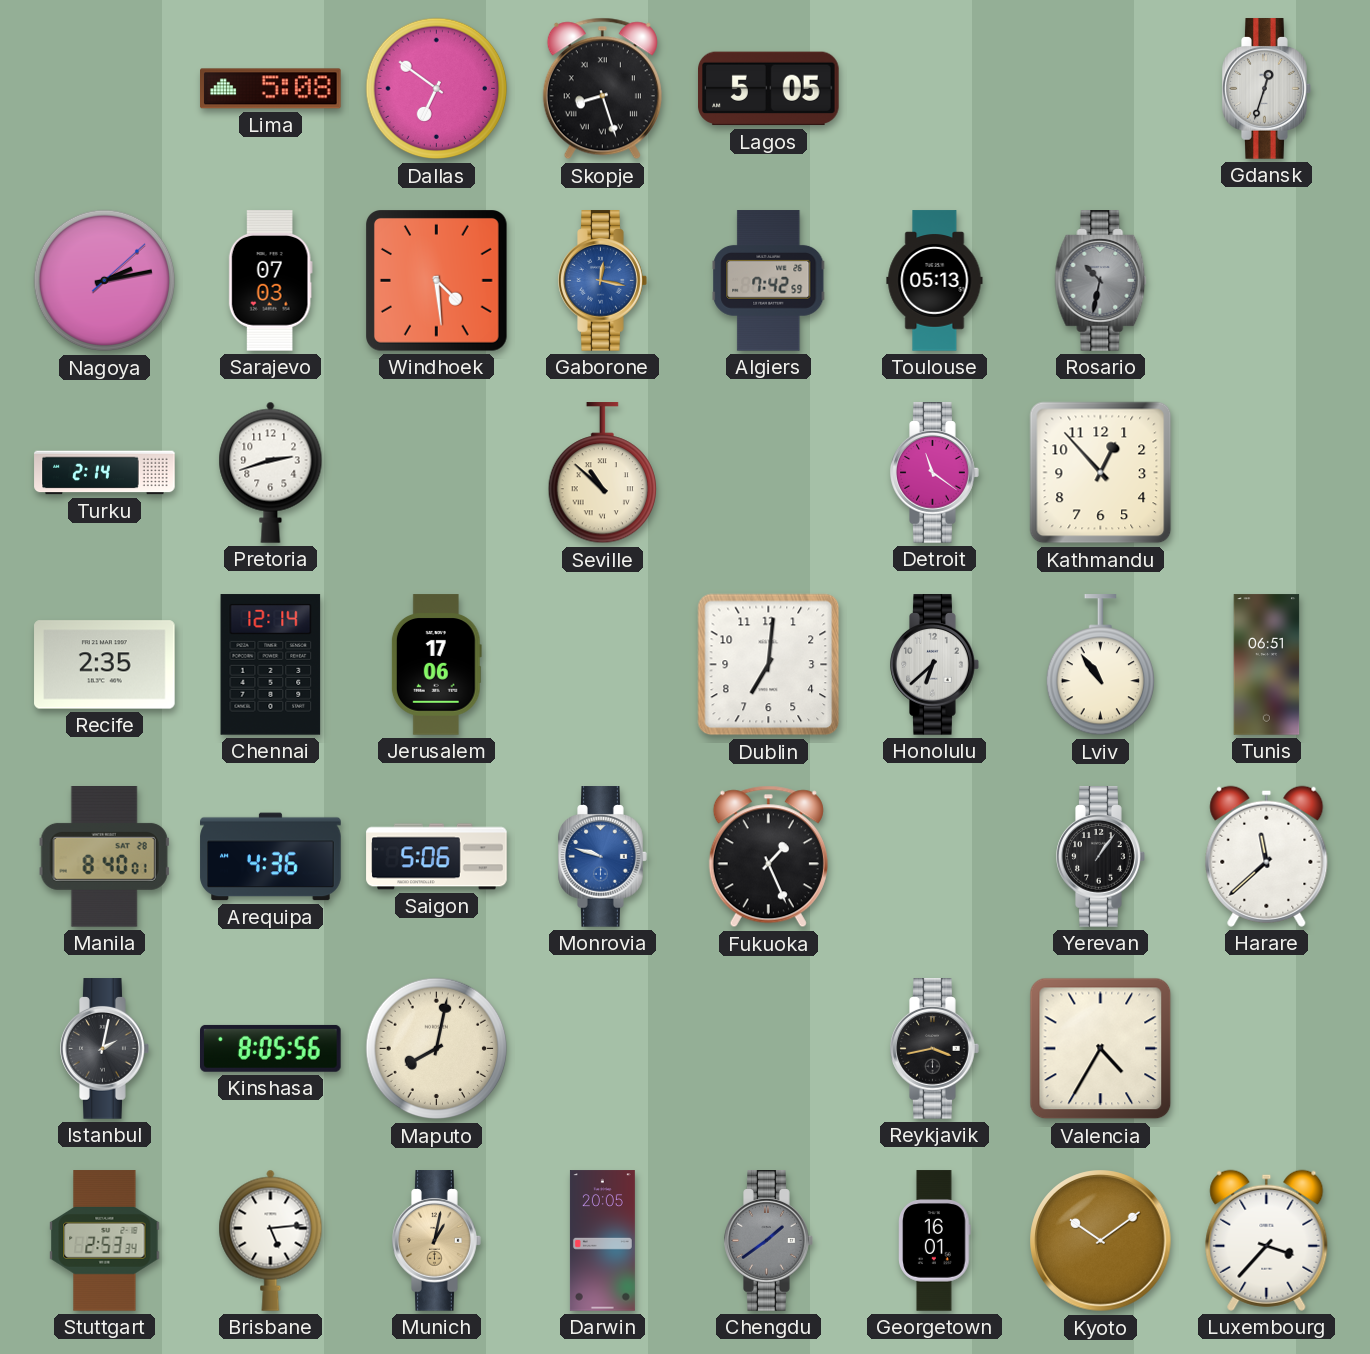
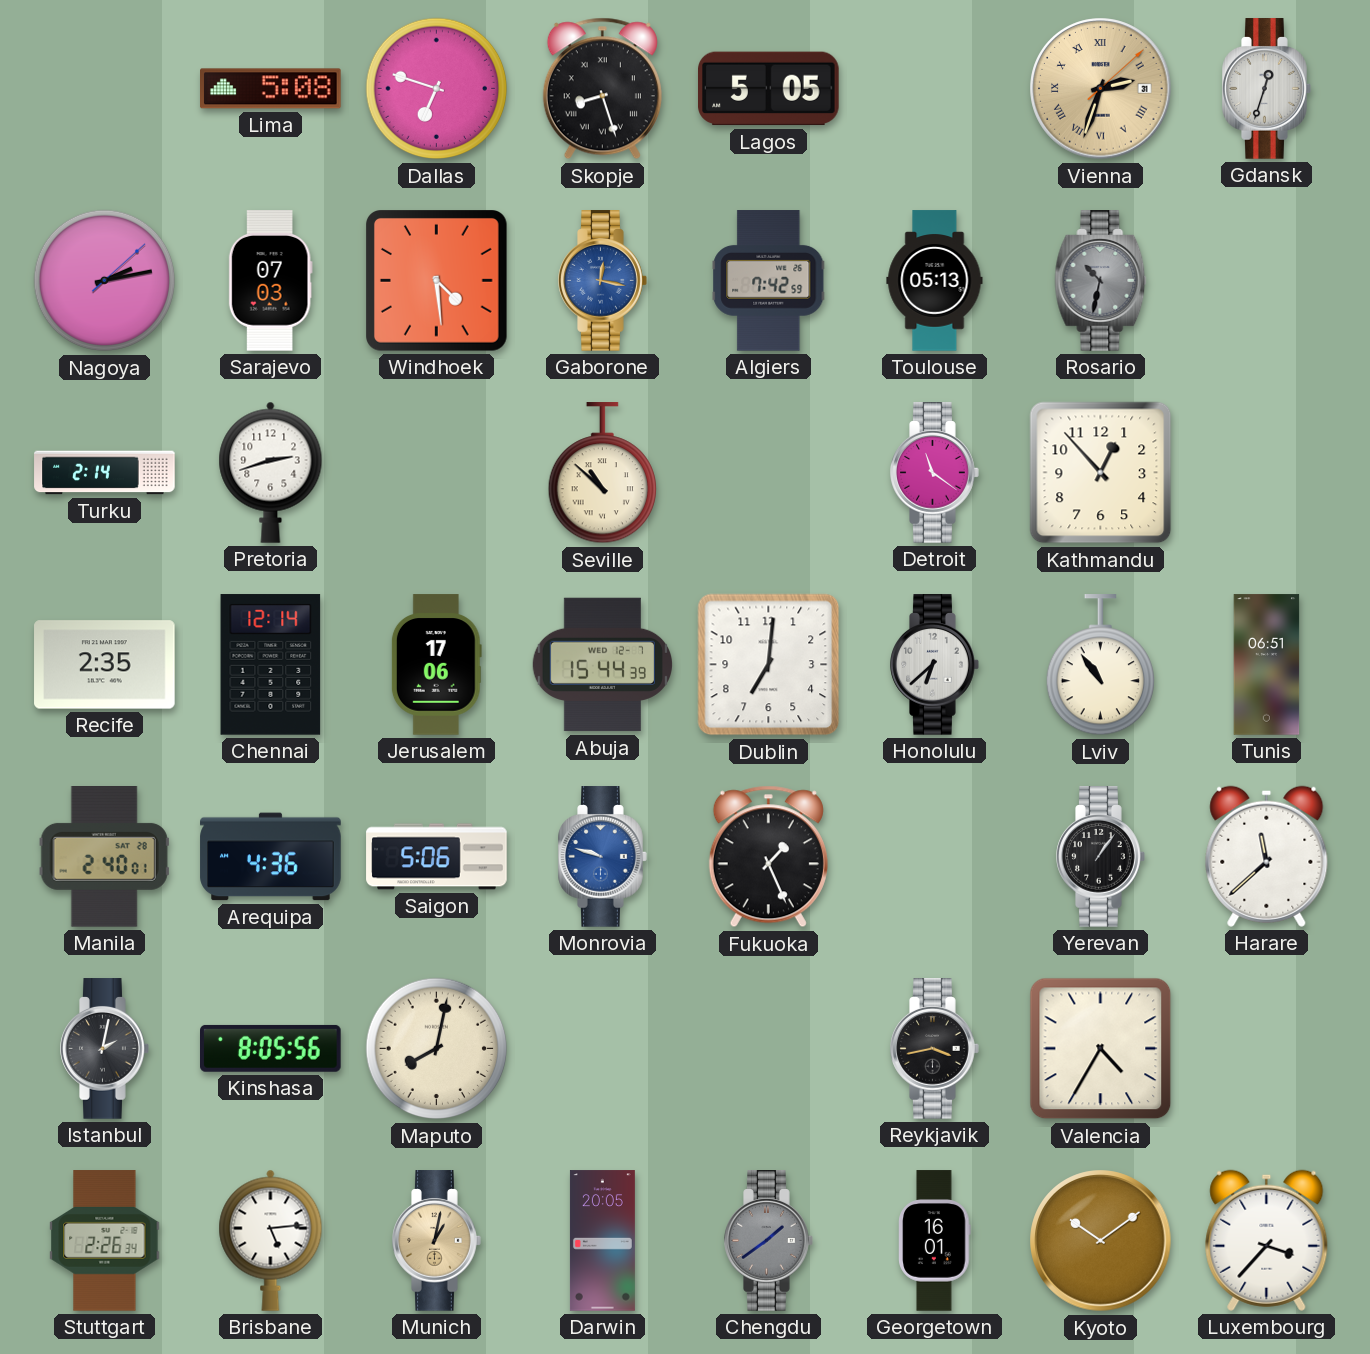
Dallas: 6:51 -> 6:48
Vienna: none -> 2:33
Abuja: none -> 15:44
Manila: 8:40 -> 2:40
Stuttgart: 2:53 -> 2:26
